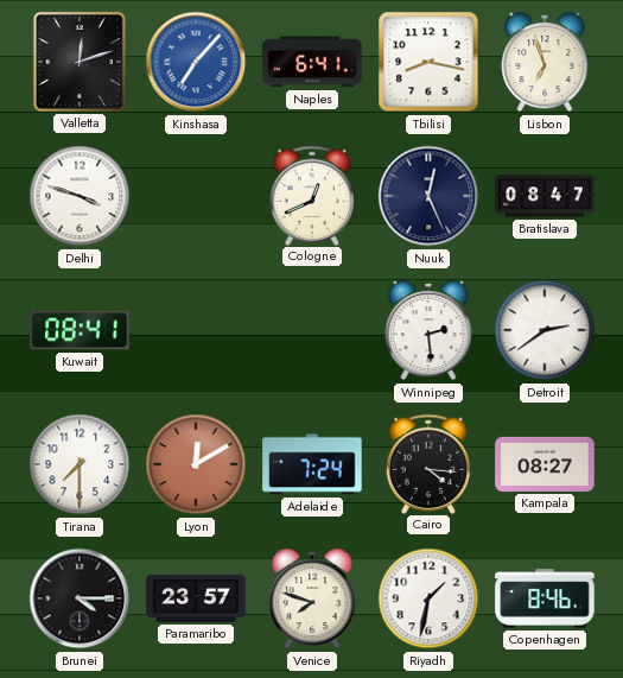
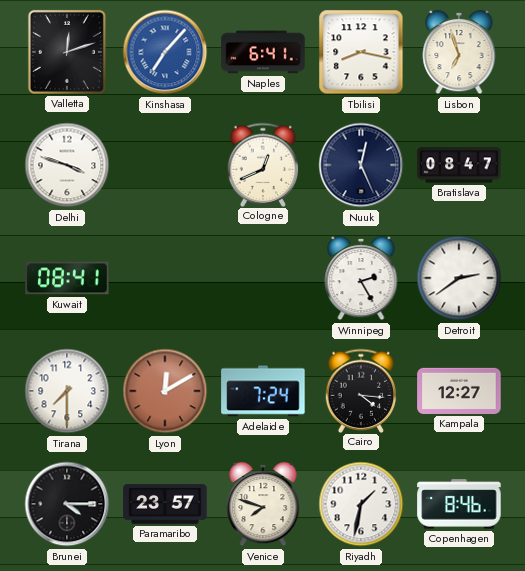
Winnipeg: 2:29 -> 2:25
Kampala: 08:27 -> 12:27
